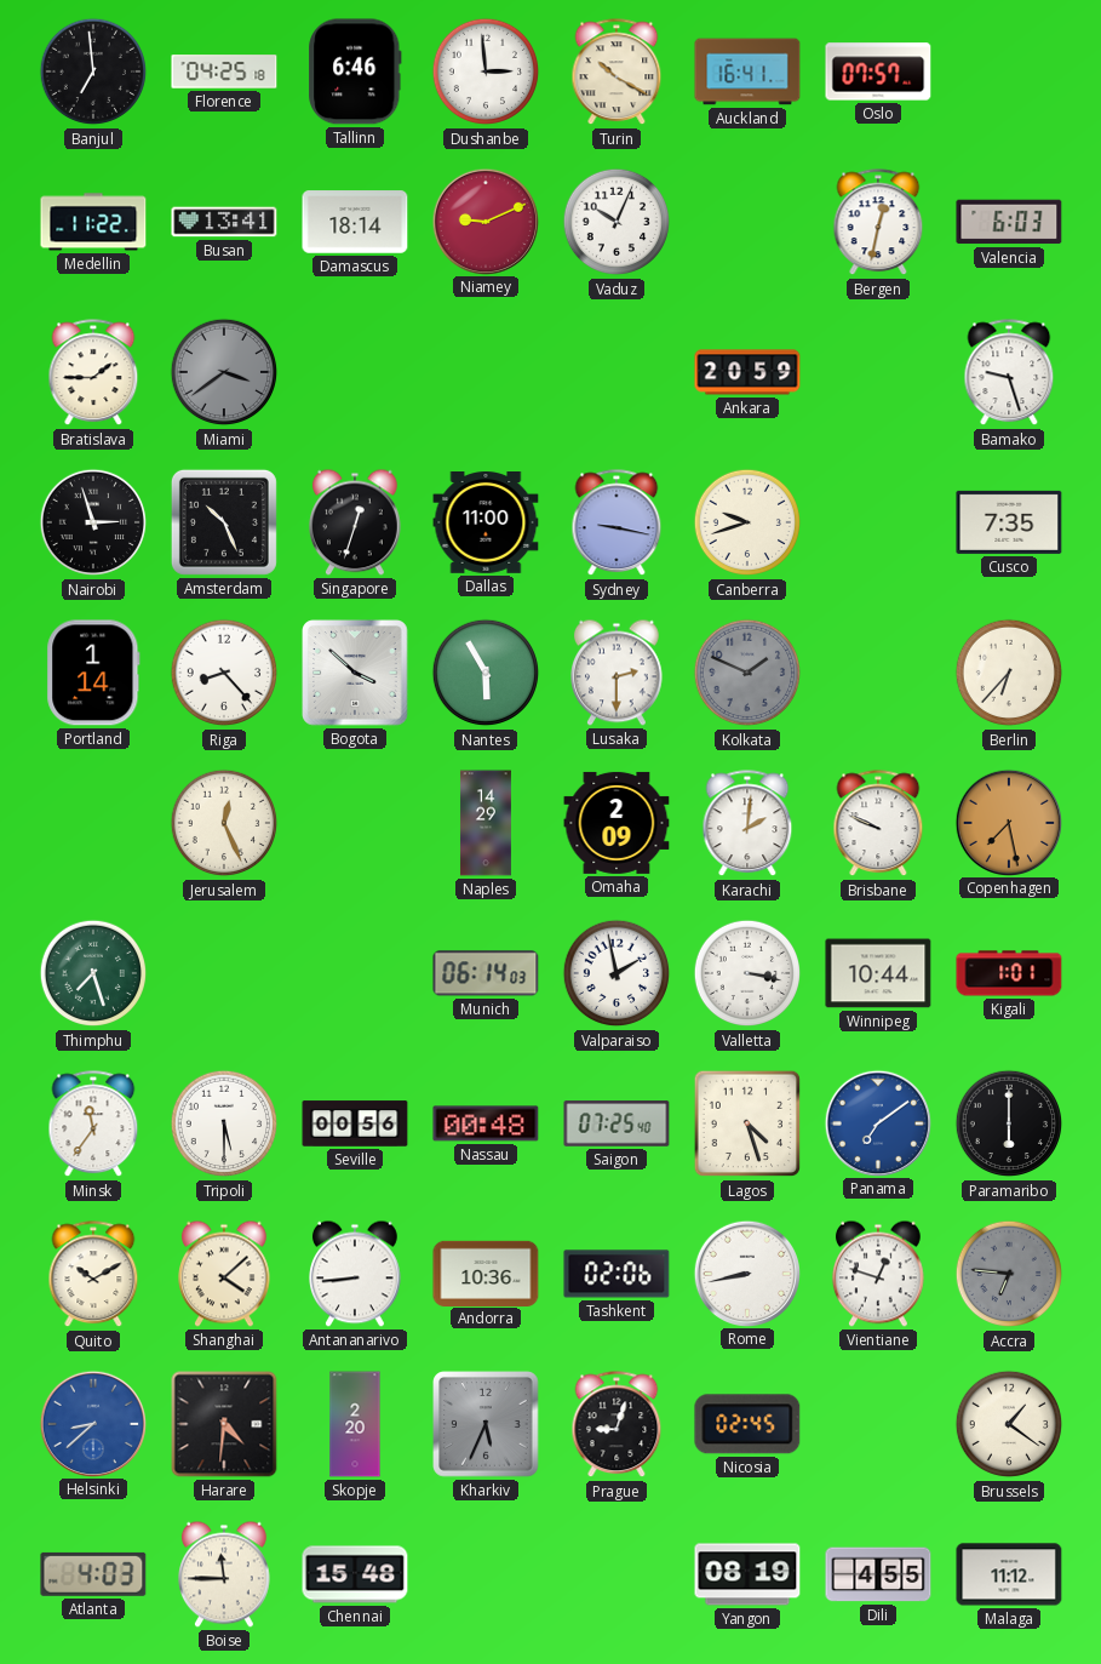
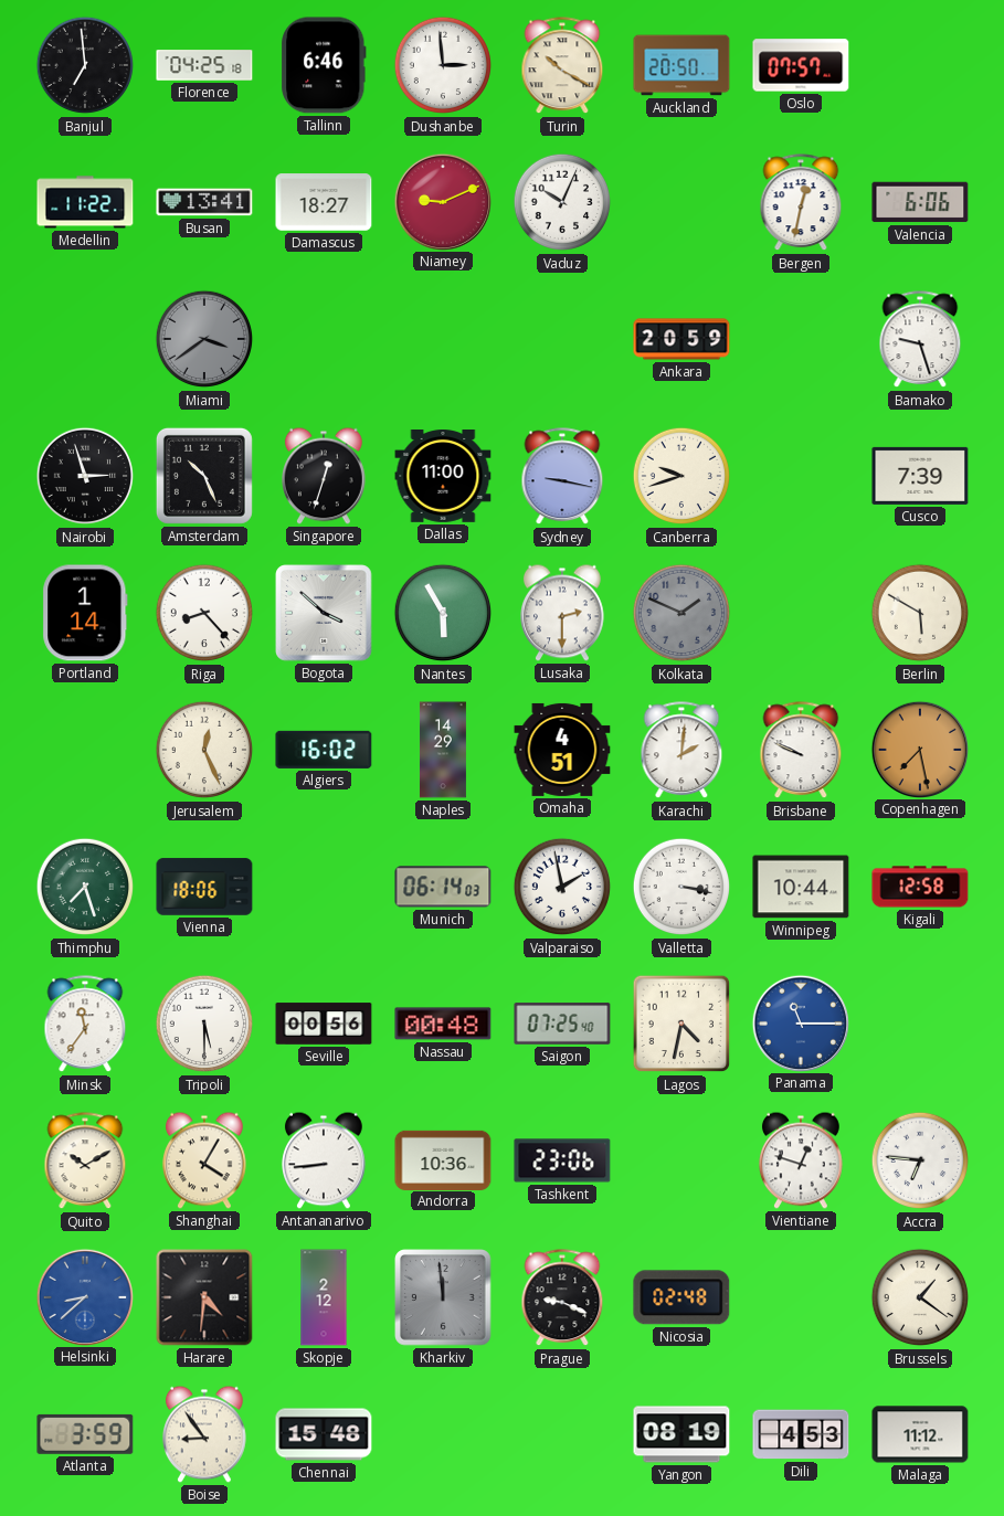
Auckland: 16:41 -> 20:50
Damascus: 18:14 -> 18:27
Valencia: 6:03 -> 6:06
Bratislava: 1:45 -> none
Cusco: 7:35 -> 7:39
Berlin: 6:37 -> 5:50
Algiers: none -> 16:02
Omaha: 2:09 -> 4:51
Vienna: none -> 18:06
Kigali: 1:01 -> 12:58
Lagos: 4:27 -> 4:32
Panama: 7:09 -> 11:15
Paramaribo: 6:00 -> none
Shanghai: 4:08 -> 4:05
Tashkent: 02:06 -> 23:06
Rome: 8:43 -> none
Accra dial: grey -> white
Skopje: 2:20 -> 2:12
Kharkiv: 5:34 -> 11:59
Prague: 9:03 -> 9:19
Nicosia: 02:45 -> 02:48
Atlanta: 4:03 -> 3:59
Boise: 11:45 -> 8:54
Dili: 4:55 -> 4:53
